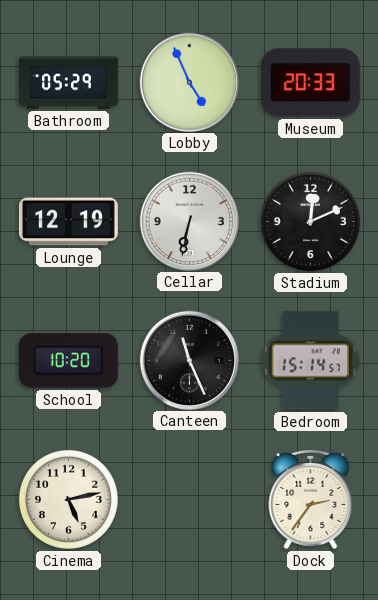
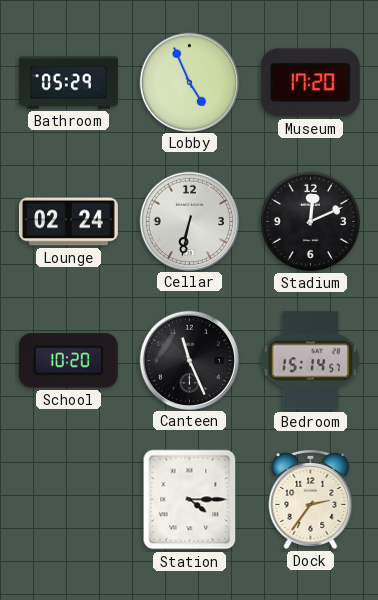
Museum: 20:33 -> 17:20
Lounge: 12:19 -> 02:24
Cinema: 5:13 -> none
Station: none -> 4:15
